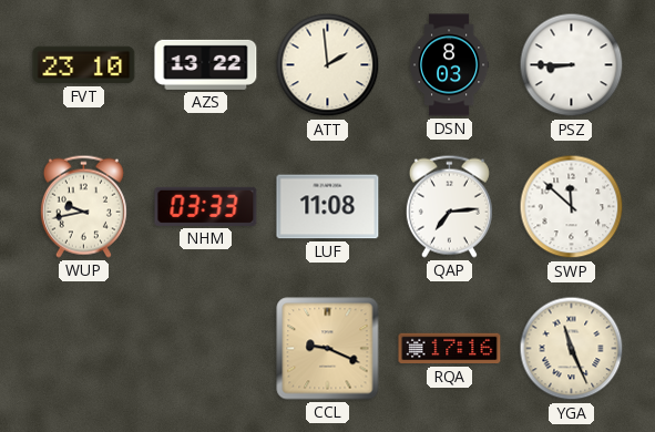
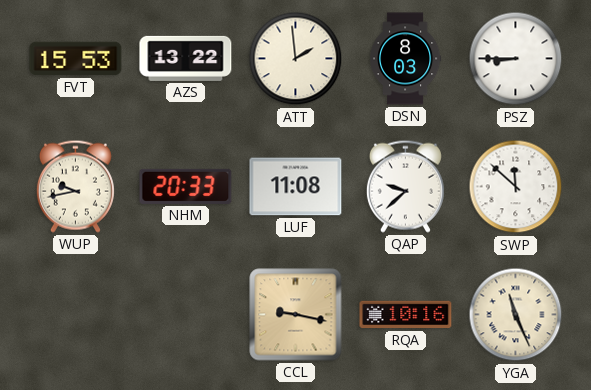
FVT: 23:10 -> 15:53
NHM: 03:33 -> 20:33
QAP: 7:14 -> 9:38
CCL: 9:19 -> 9:17
RQA: 17:16 -> 10:16
